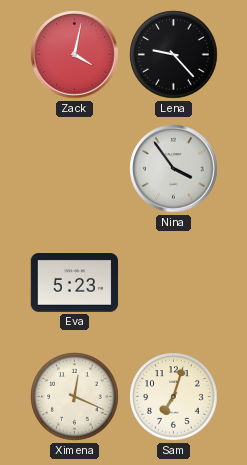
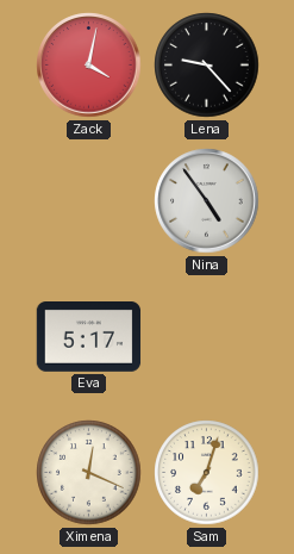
Nina: 3:54 -> 4:54
Eva: 5:23 -> 5:17
